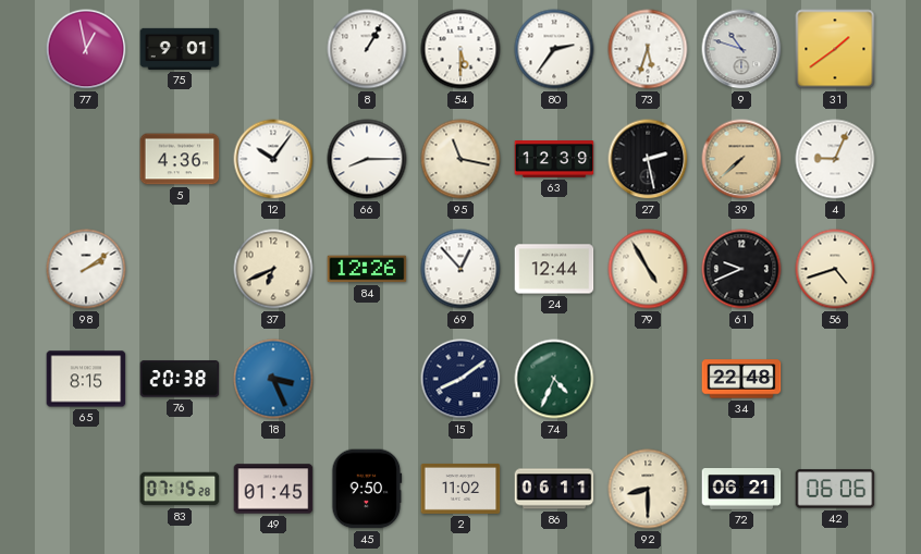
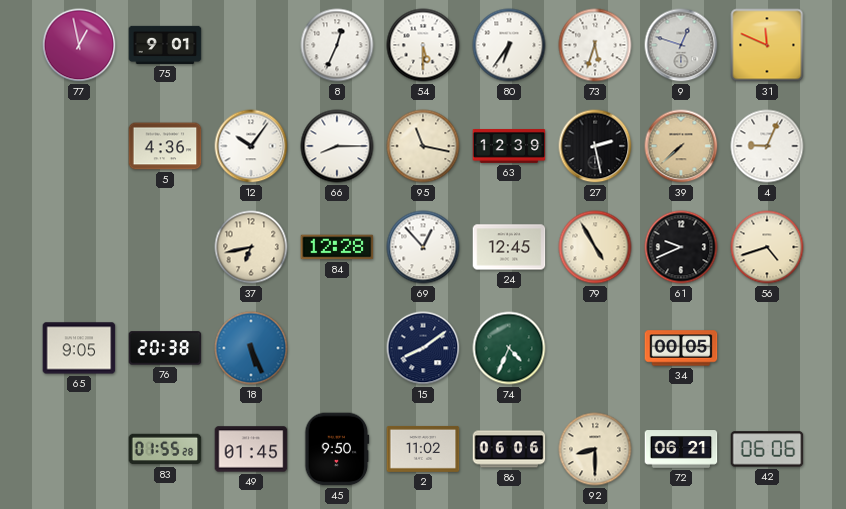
8: 1:05 -> 12:34
80: 2:36 -> 6:36
9: 10:48 -> 12:48
31: 1:39 -> 11:49
98: 2:09 -> none
37: 6:41 -> 6:43
84: 12:26 -> 12:28
24: 12:44 -> 12:45
65: 8:15 -> 9:05
18: 3:26 -> 5:26
34: 22:48 -> 00:05
83: 07:15 -> 01:55
86: 06:11 -> 06:06
